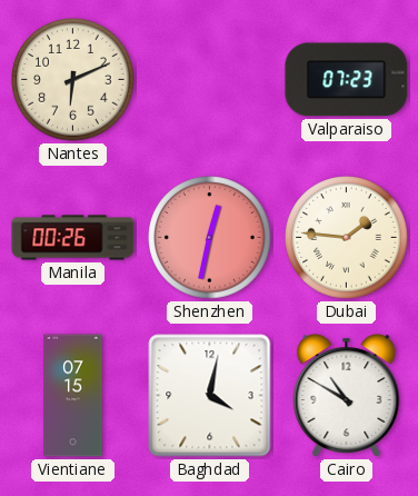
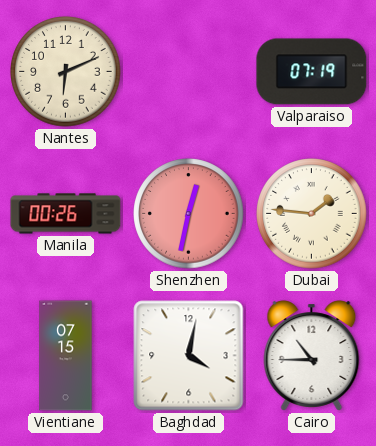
Valparaiso: 07:23 -> 07:19
Cairo: 10:50 -> 10:45
